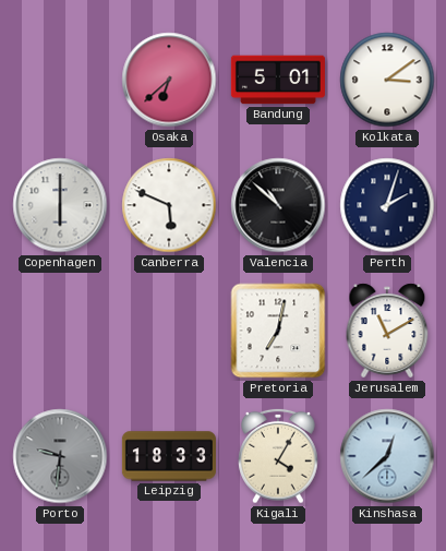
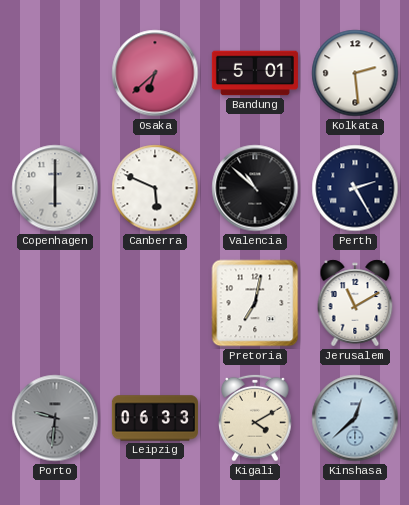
Kolkata: 3:09 -> 2:29
Perth: 2:03 -> 2:25
Leipzig: 18:33 -> 06:33
Kigali: 4:05 -> 4:10
